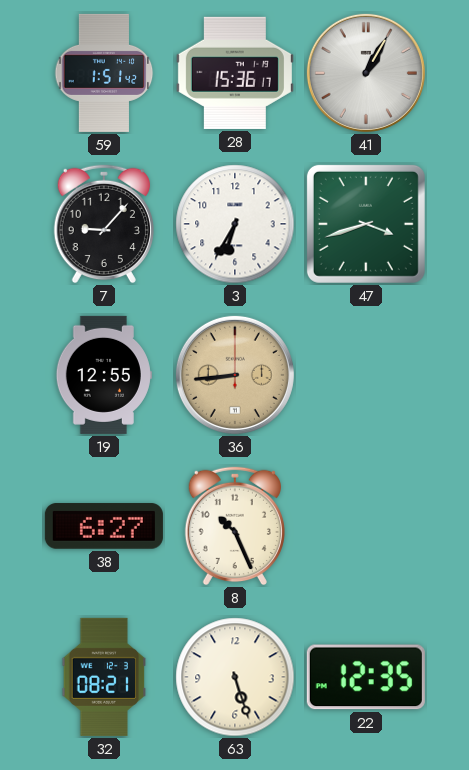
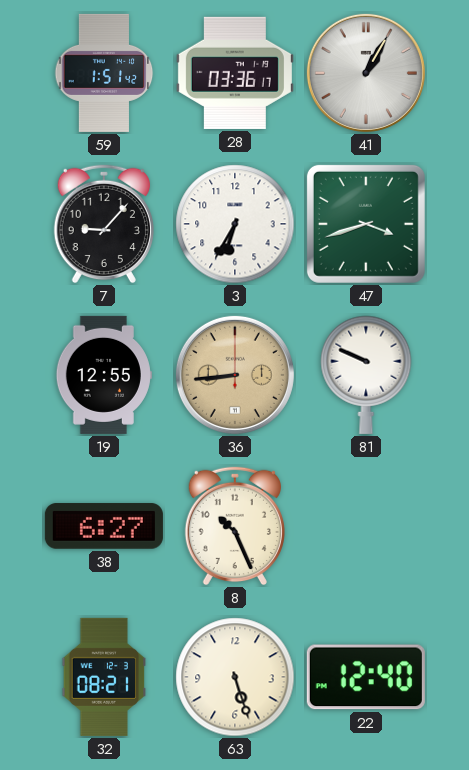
28: 15:36 -> 03:36
81: none -> 9:49
22: 12:35 -> 12:40
